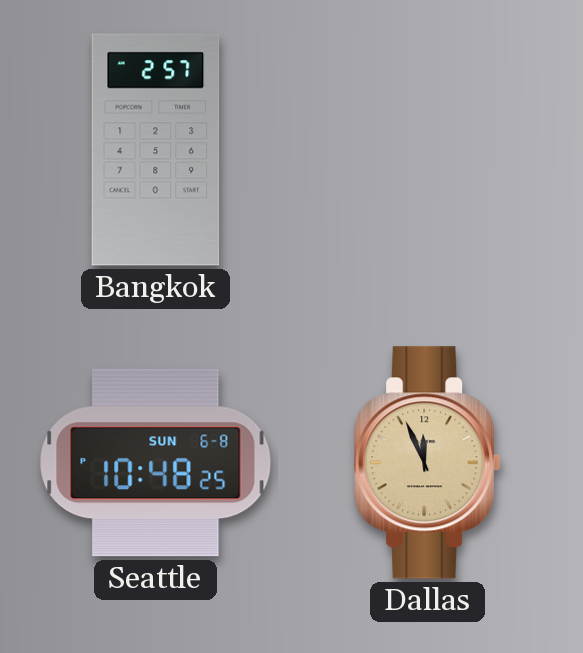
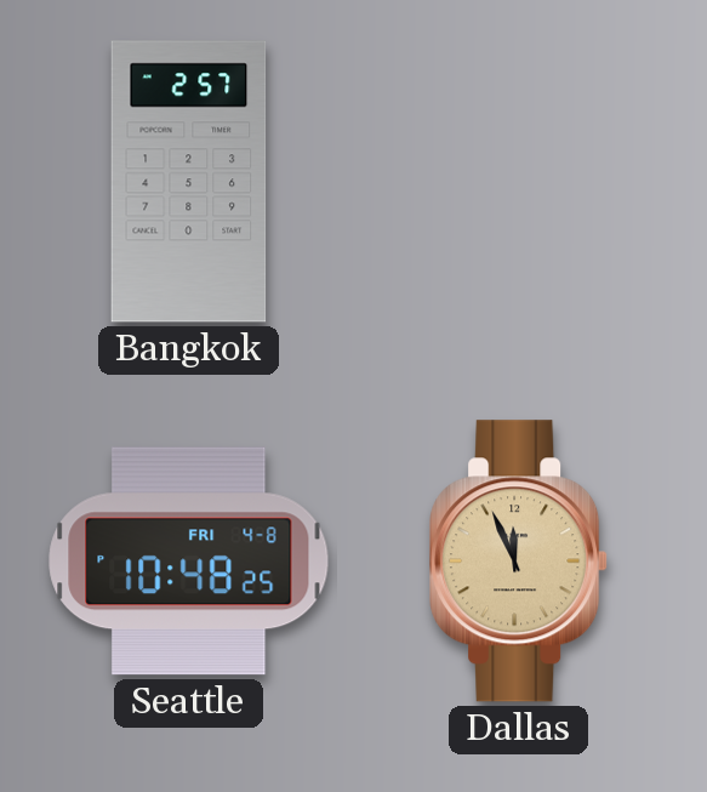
Seattle date: SUN 6-8 -> FRI 4-8
